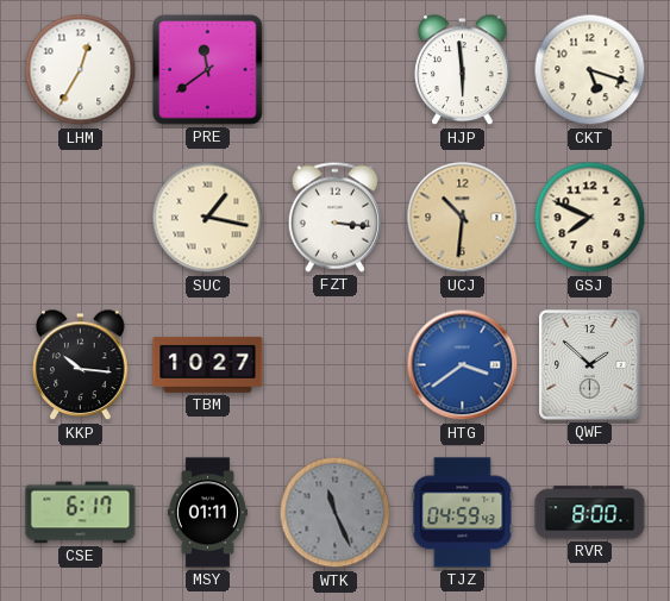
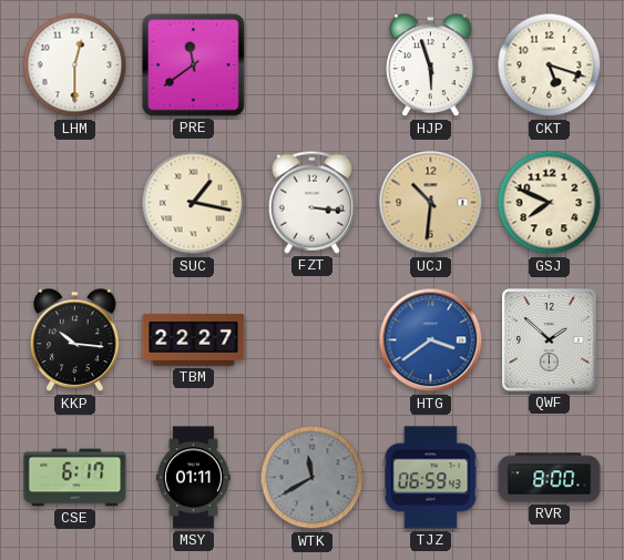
LHM: 12:35 -> 12:30
HJP: 5:59 -> 5:57
TBM: 10:27 -> 22:27
WTK: 11:26 -> 11:40
TJZ: 04:59 -> 06:59
